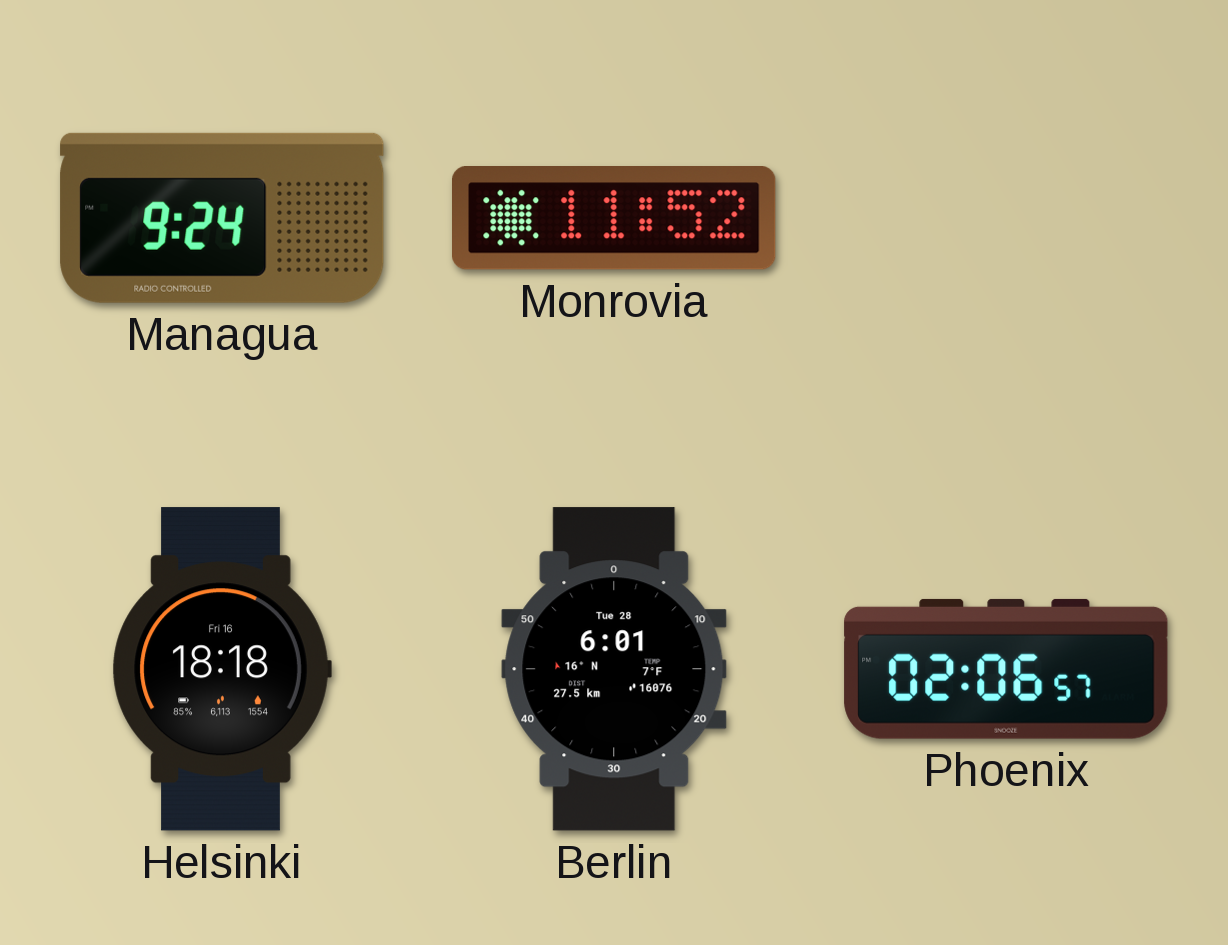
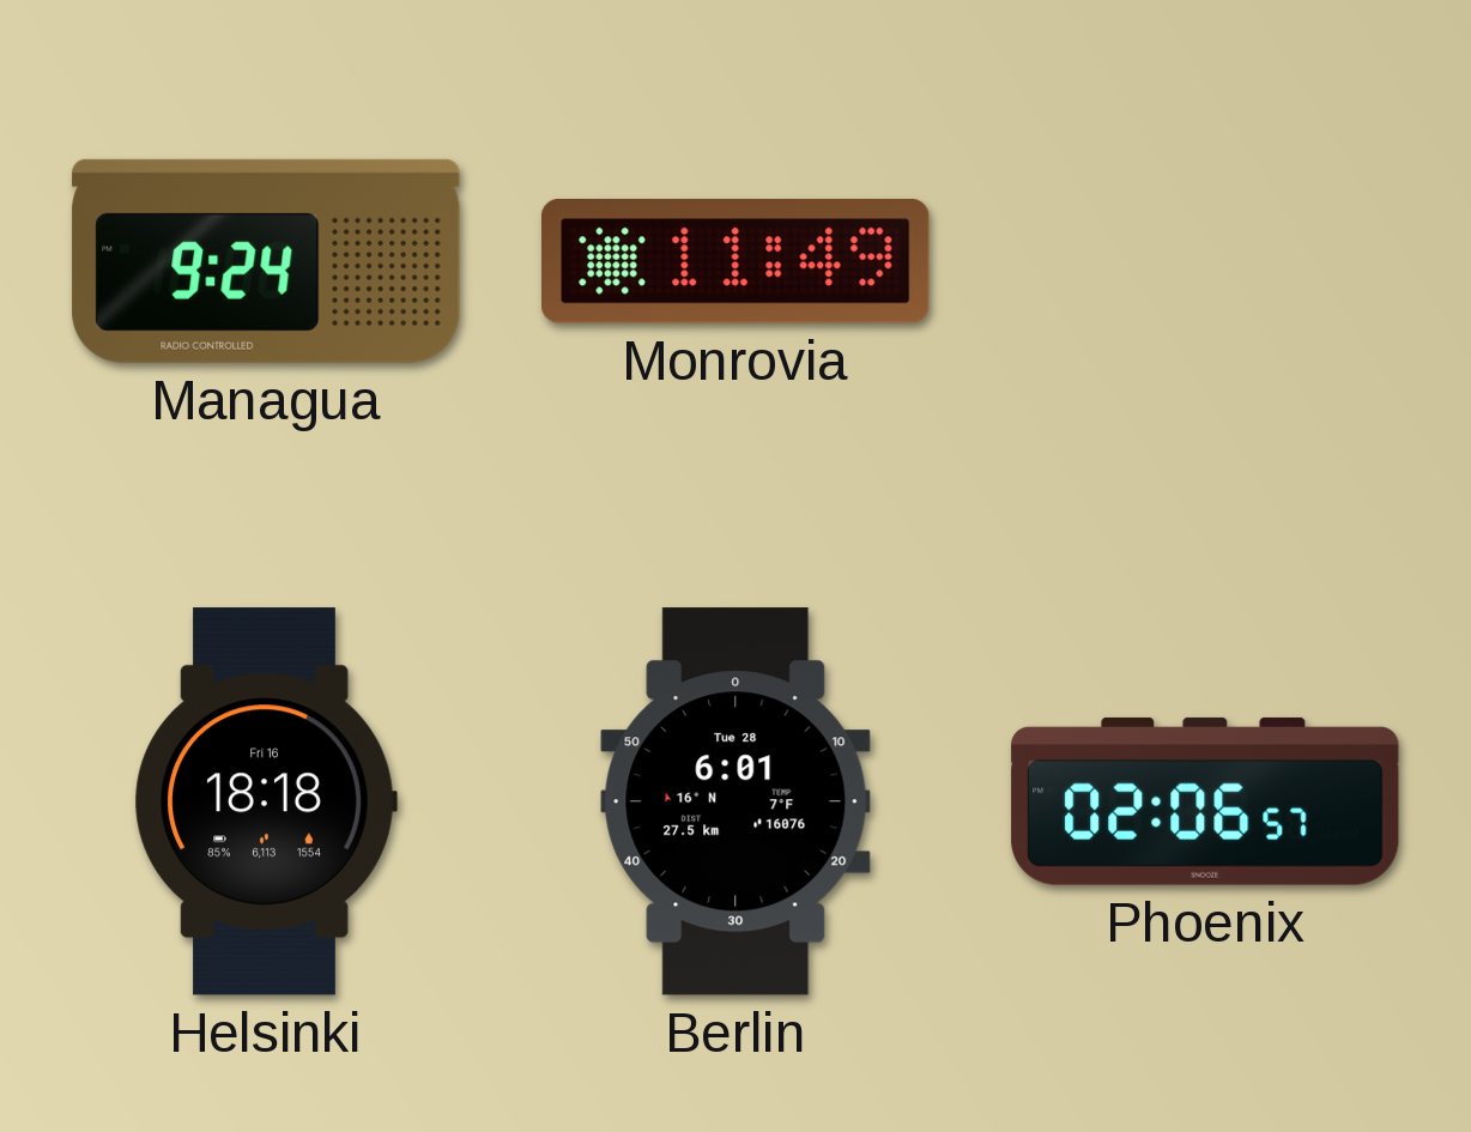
Monrovia: 11:52 -> 11:49
